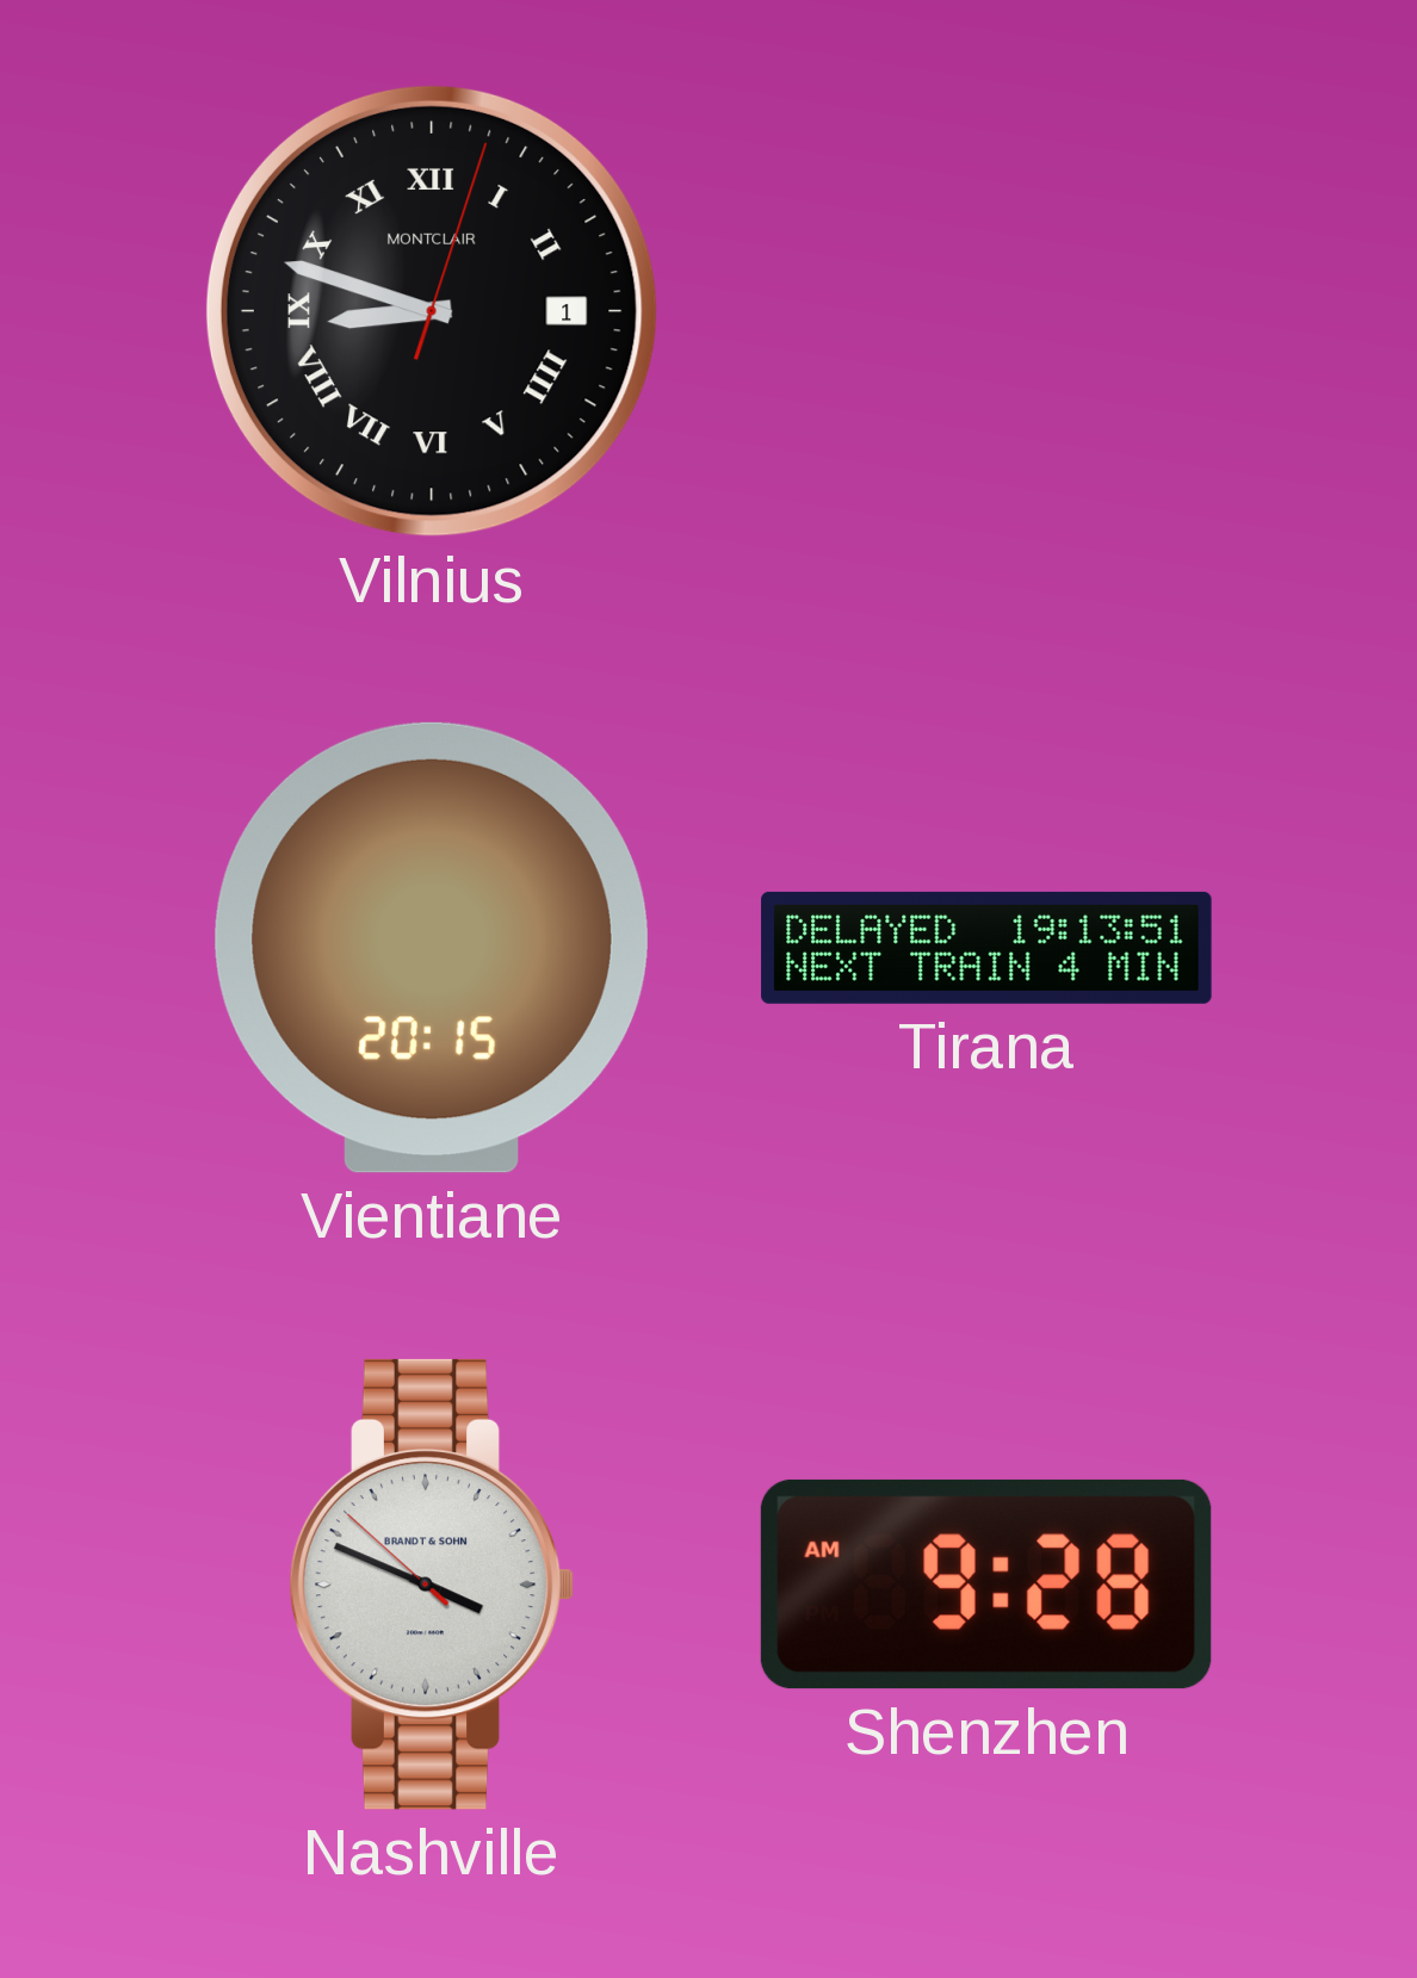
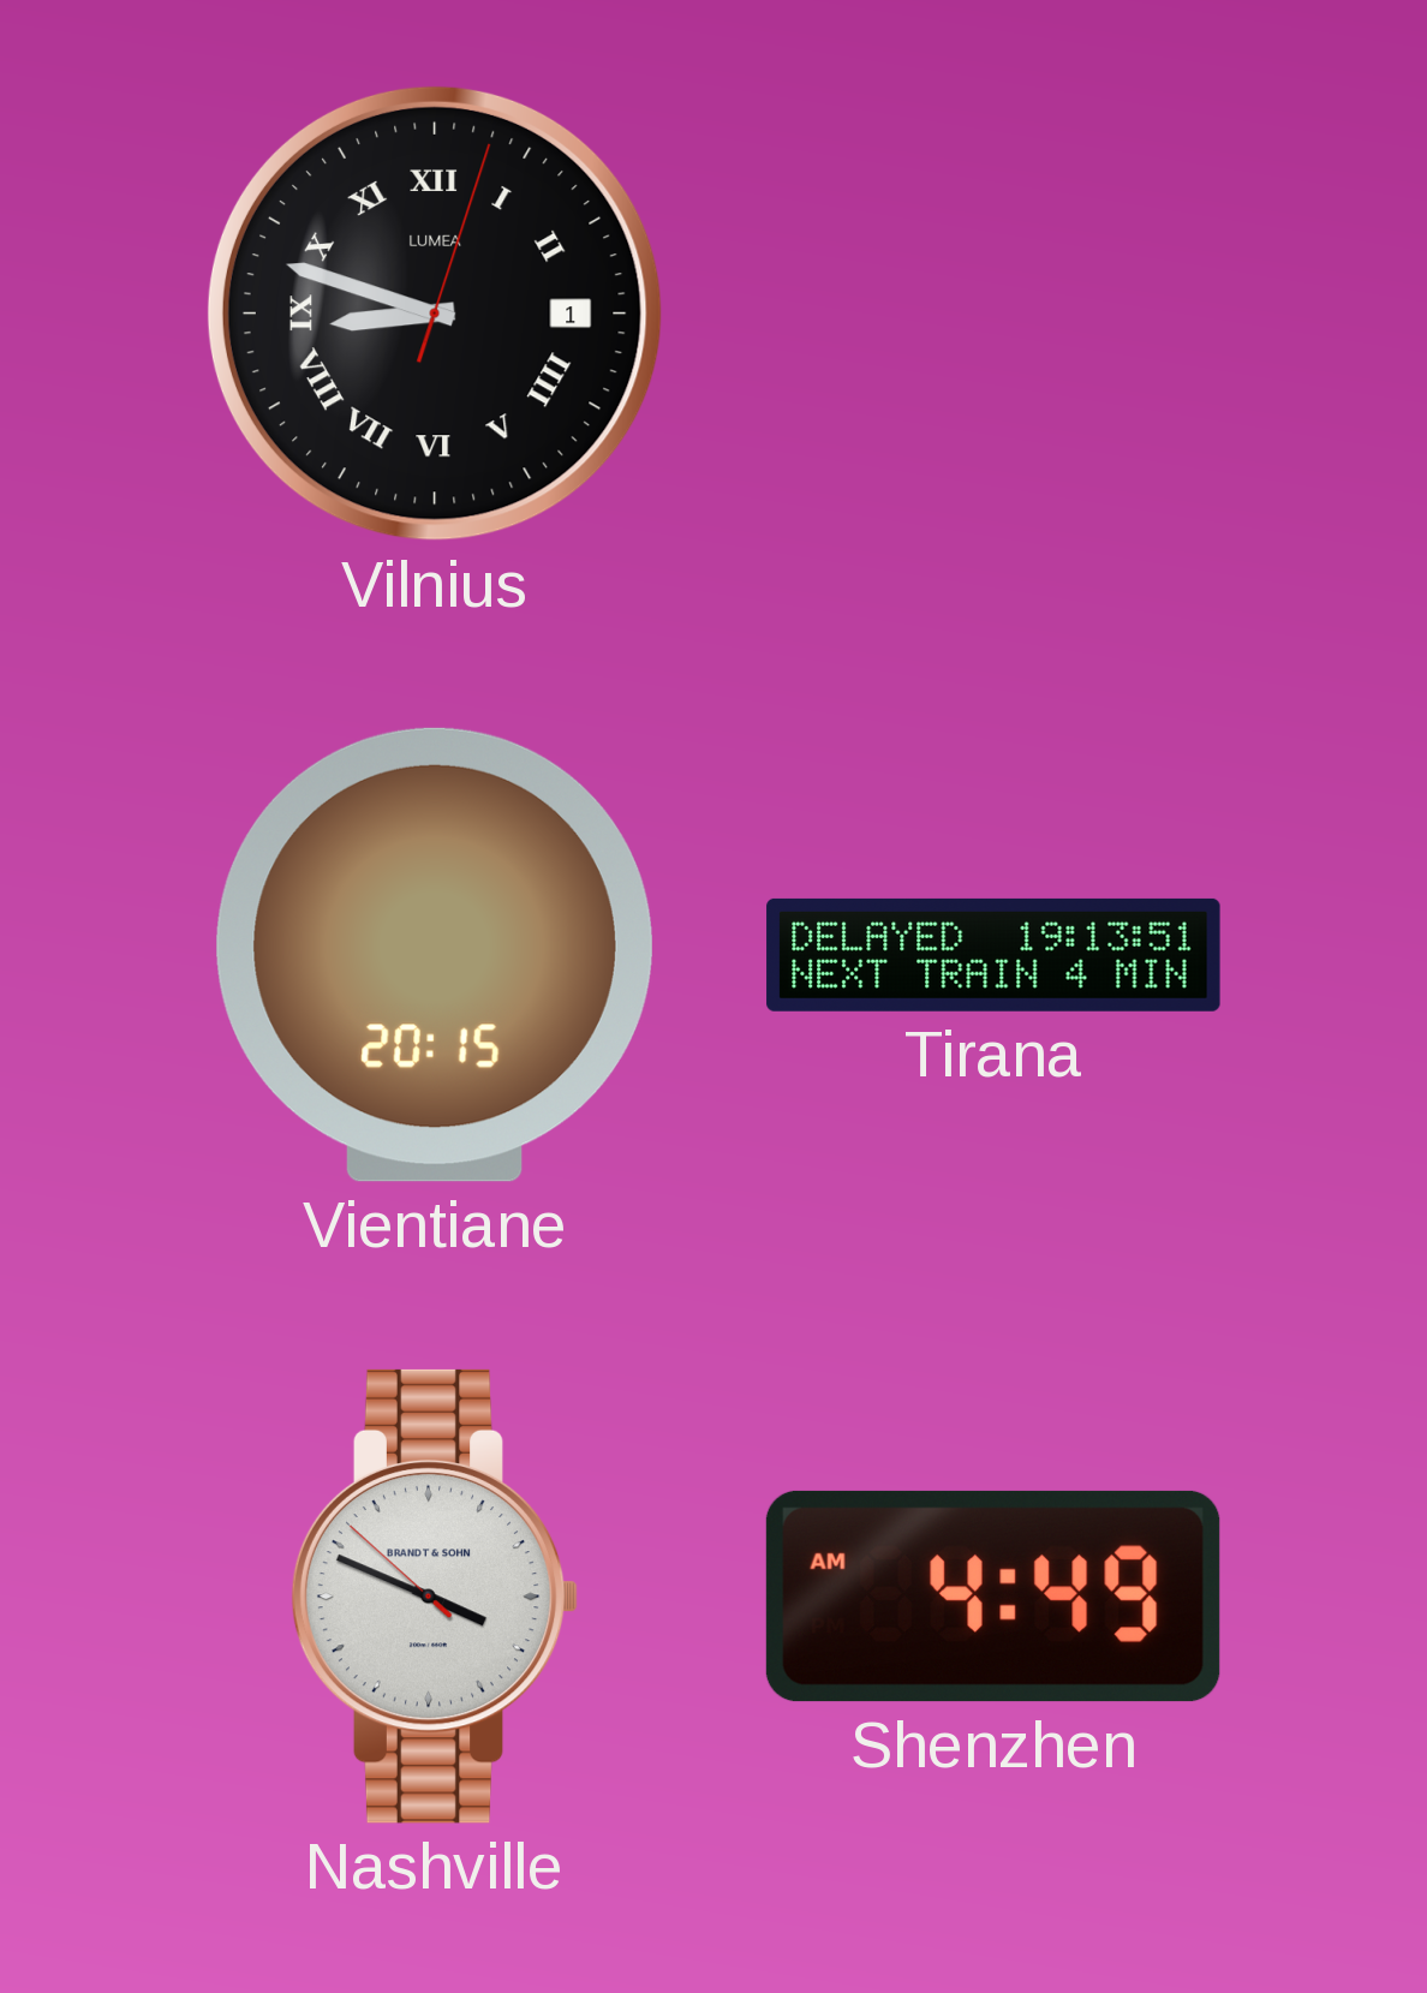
Vilnius brand: MONTCLAIR -> LUMEA
Shenzhen: 9:28 -> 4:49
